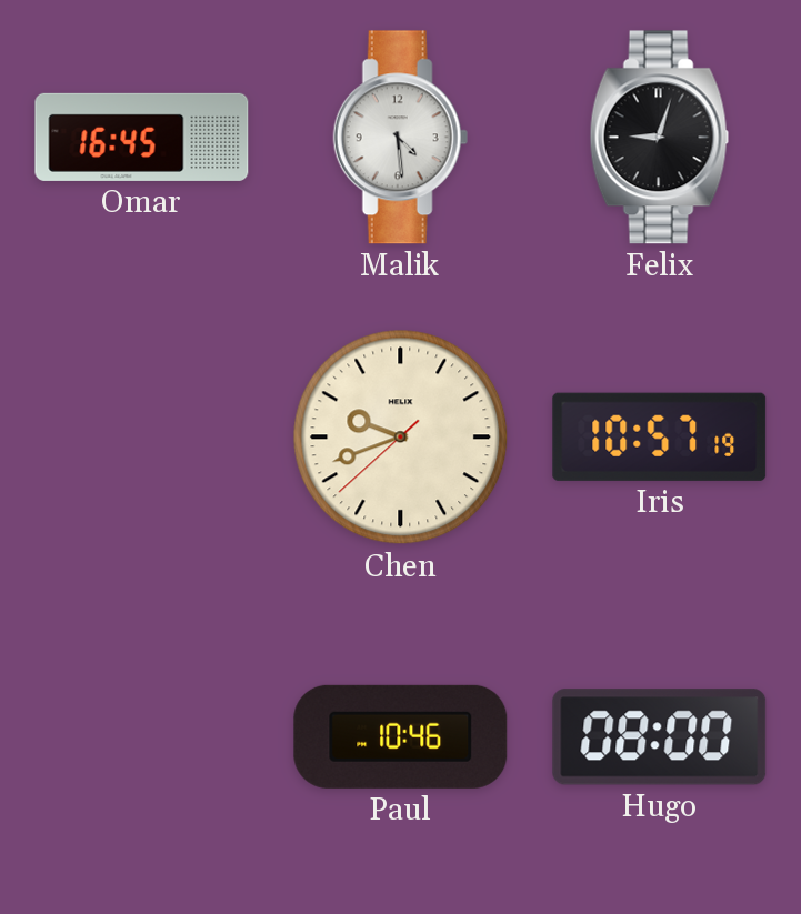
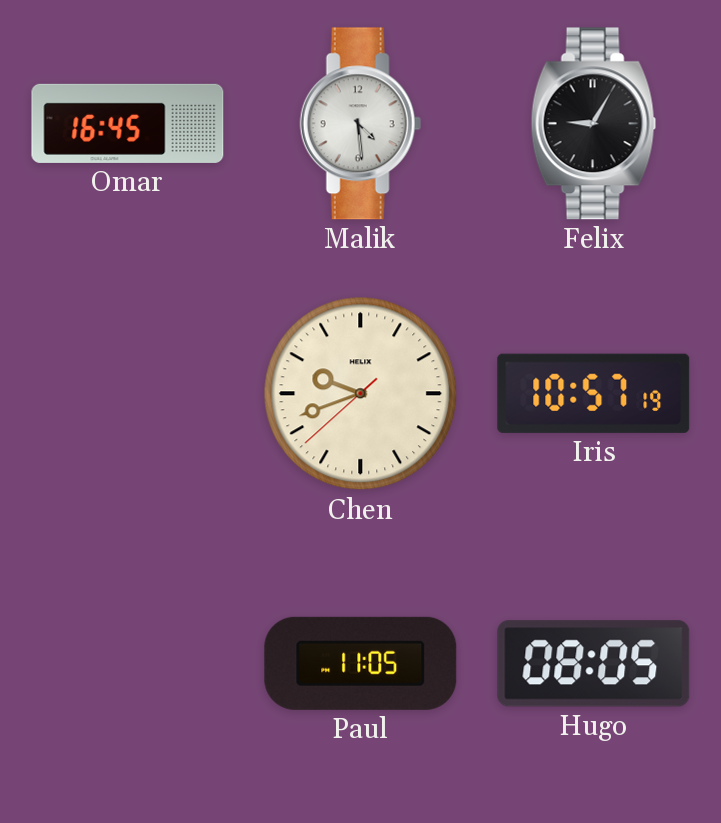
Felix: 9:03 -> 9:05
Paul: 10:46 -> 11:05
Hugo: 08:00 -> 08:05
